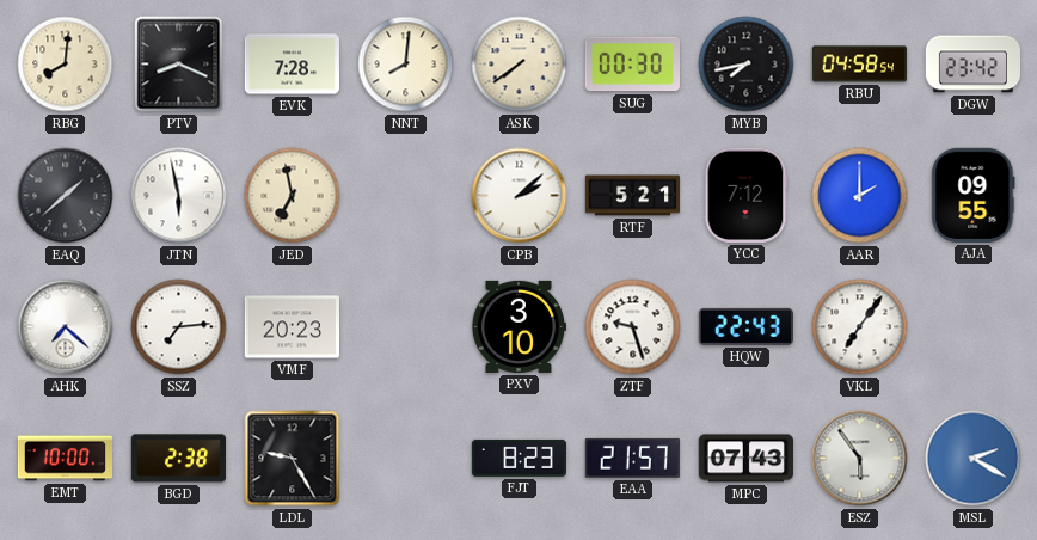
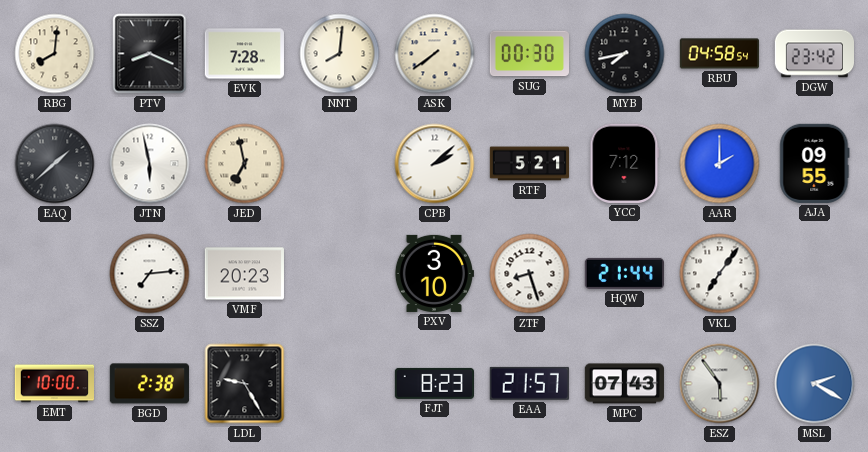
AHK: 7:22 -> none
ZTF: 9:27 -> 8:27
HQW: 22:43 -> 21:44
